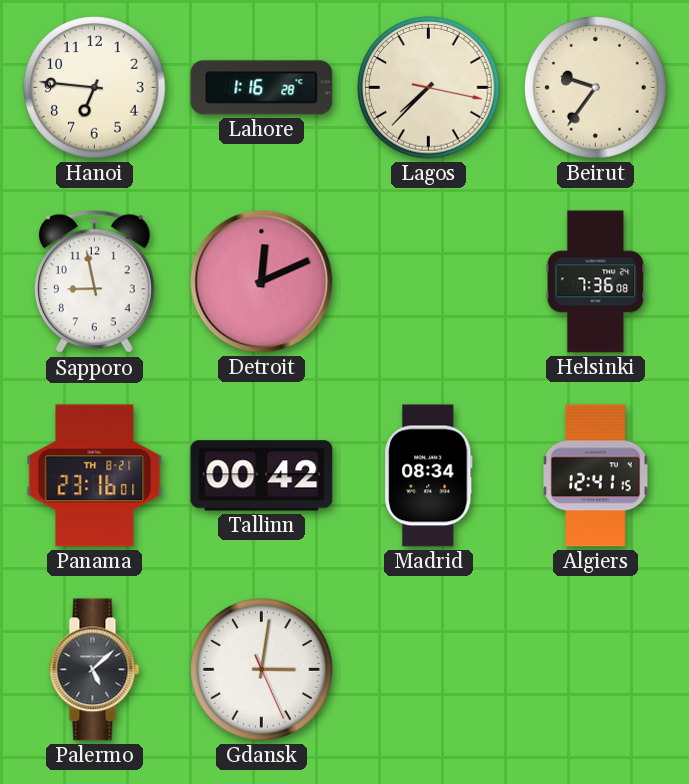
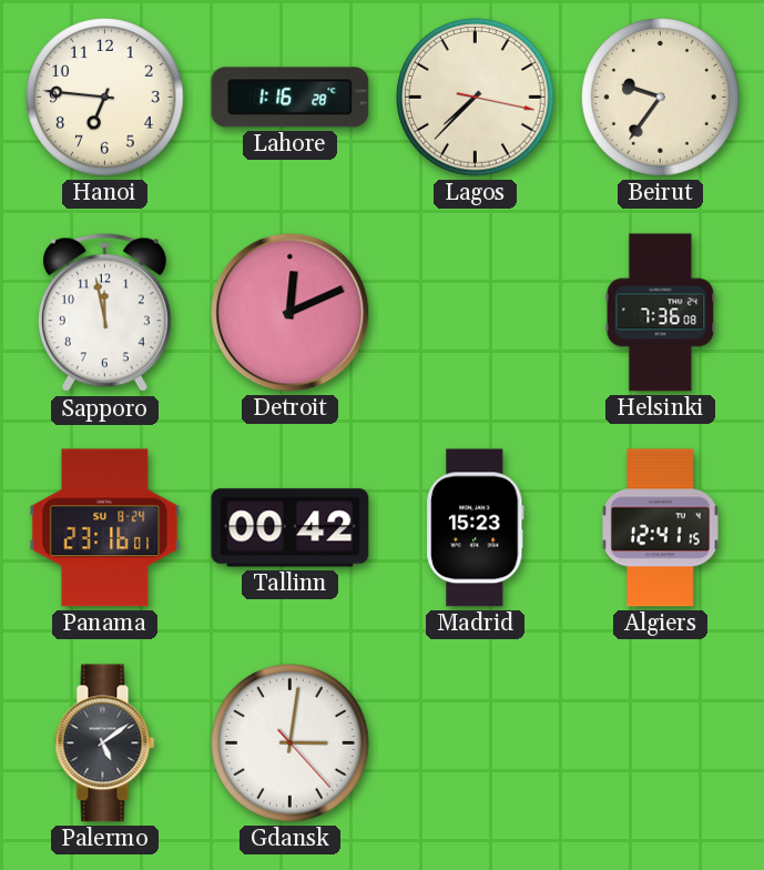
Sapporo: 8:58 -> 11:58
Panama date: TH 8-21 -> SU 8-24
Madrid: 08:34 -> 15:23
Palermo: 5:08 -> 5:09
Gdansk: 3:01:26 -> 3:01:23
